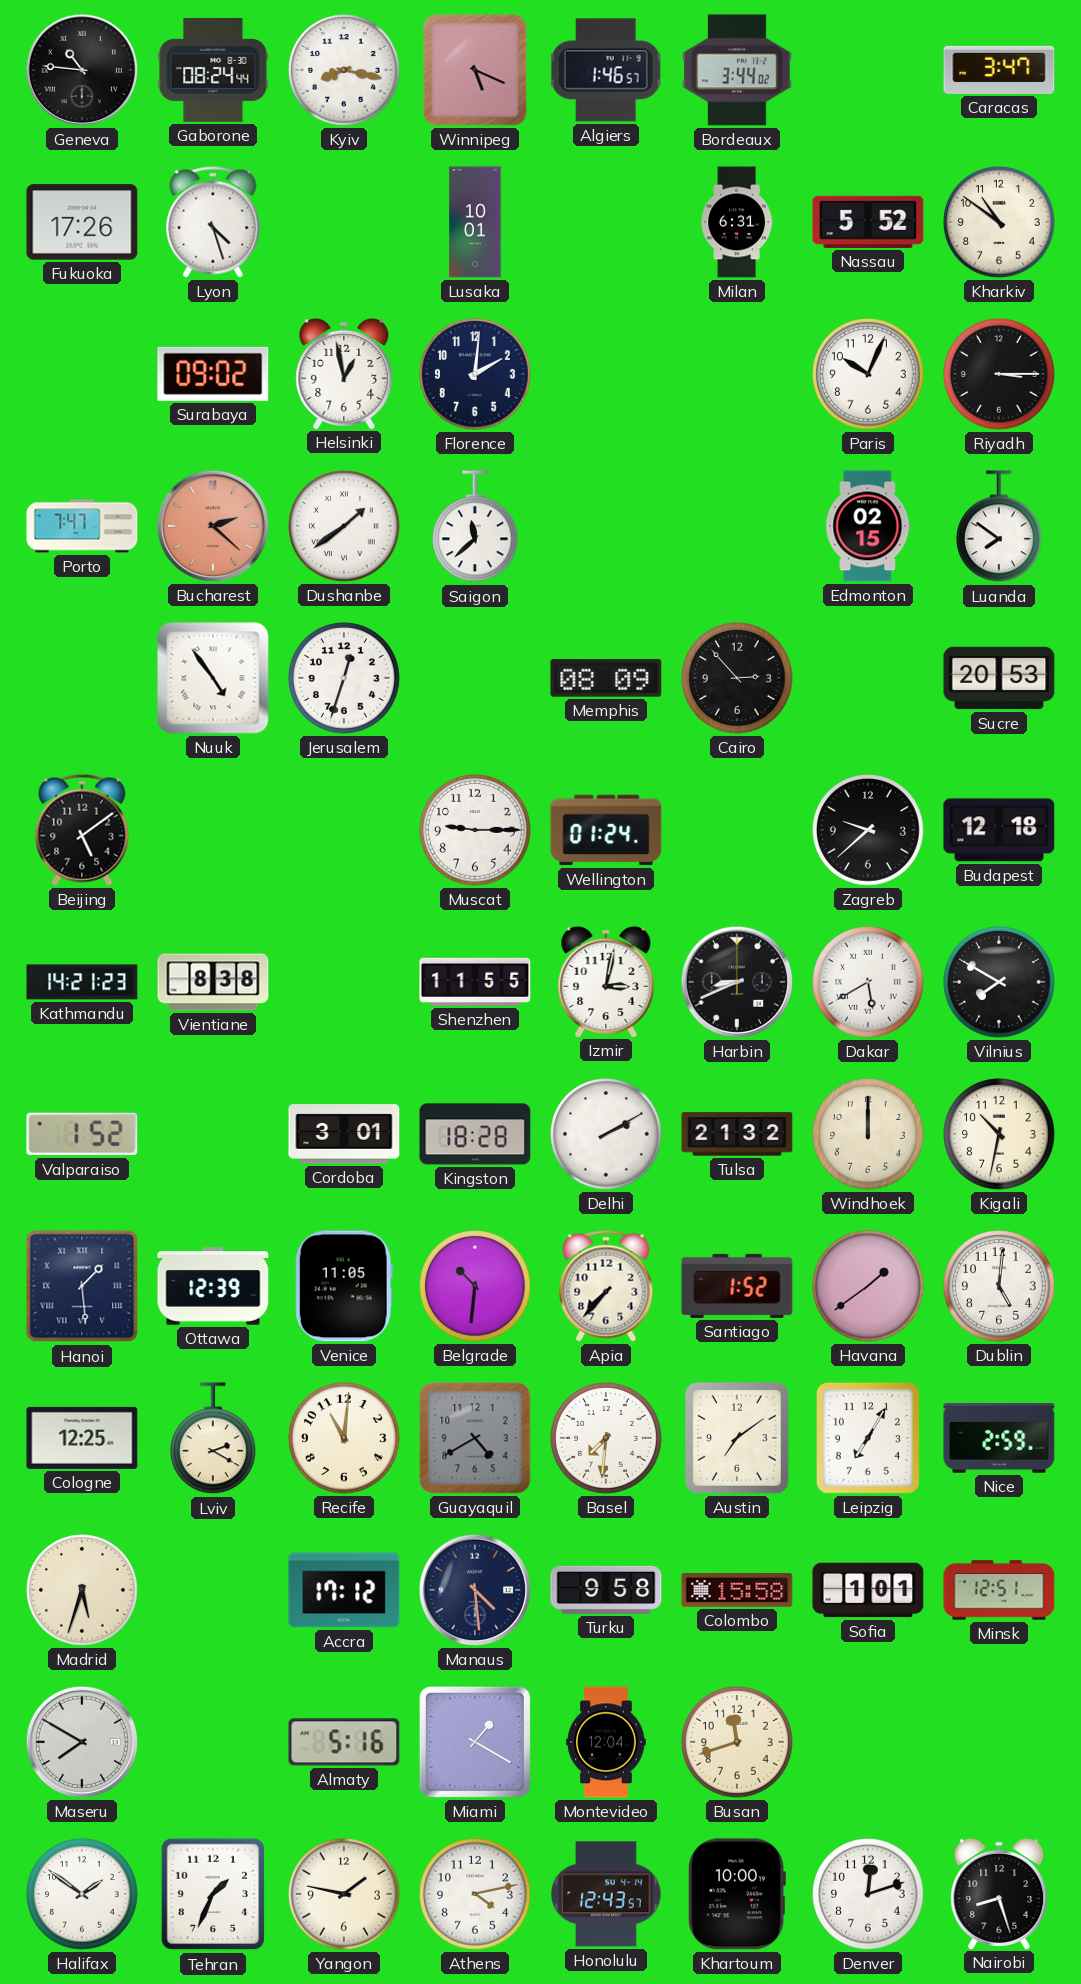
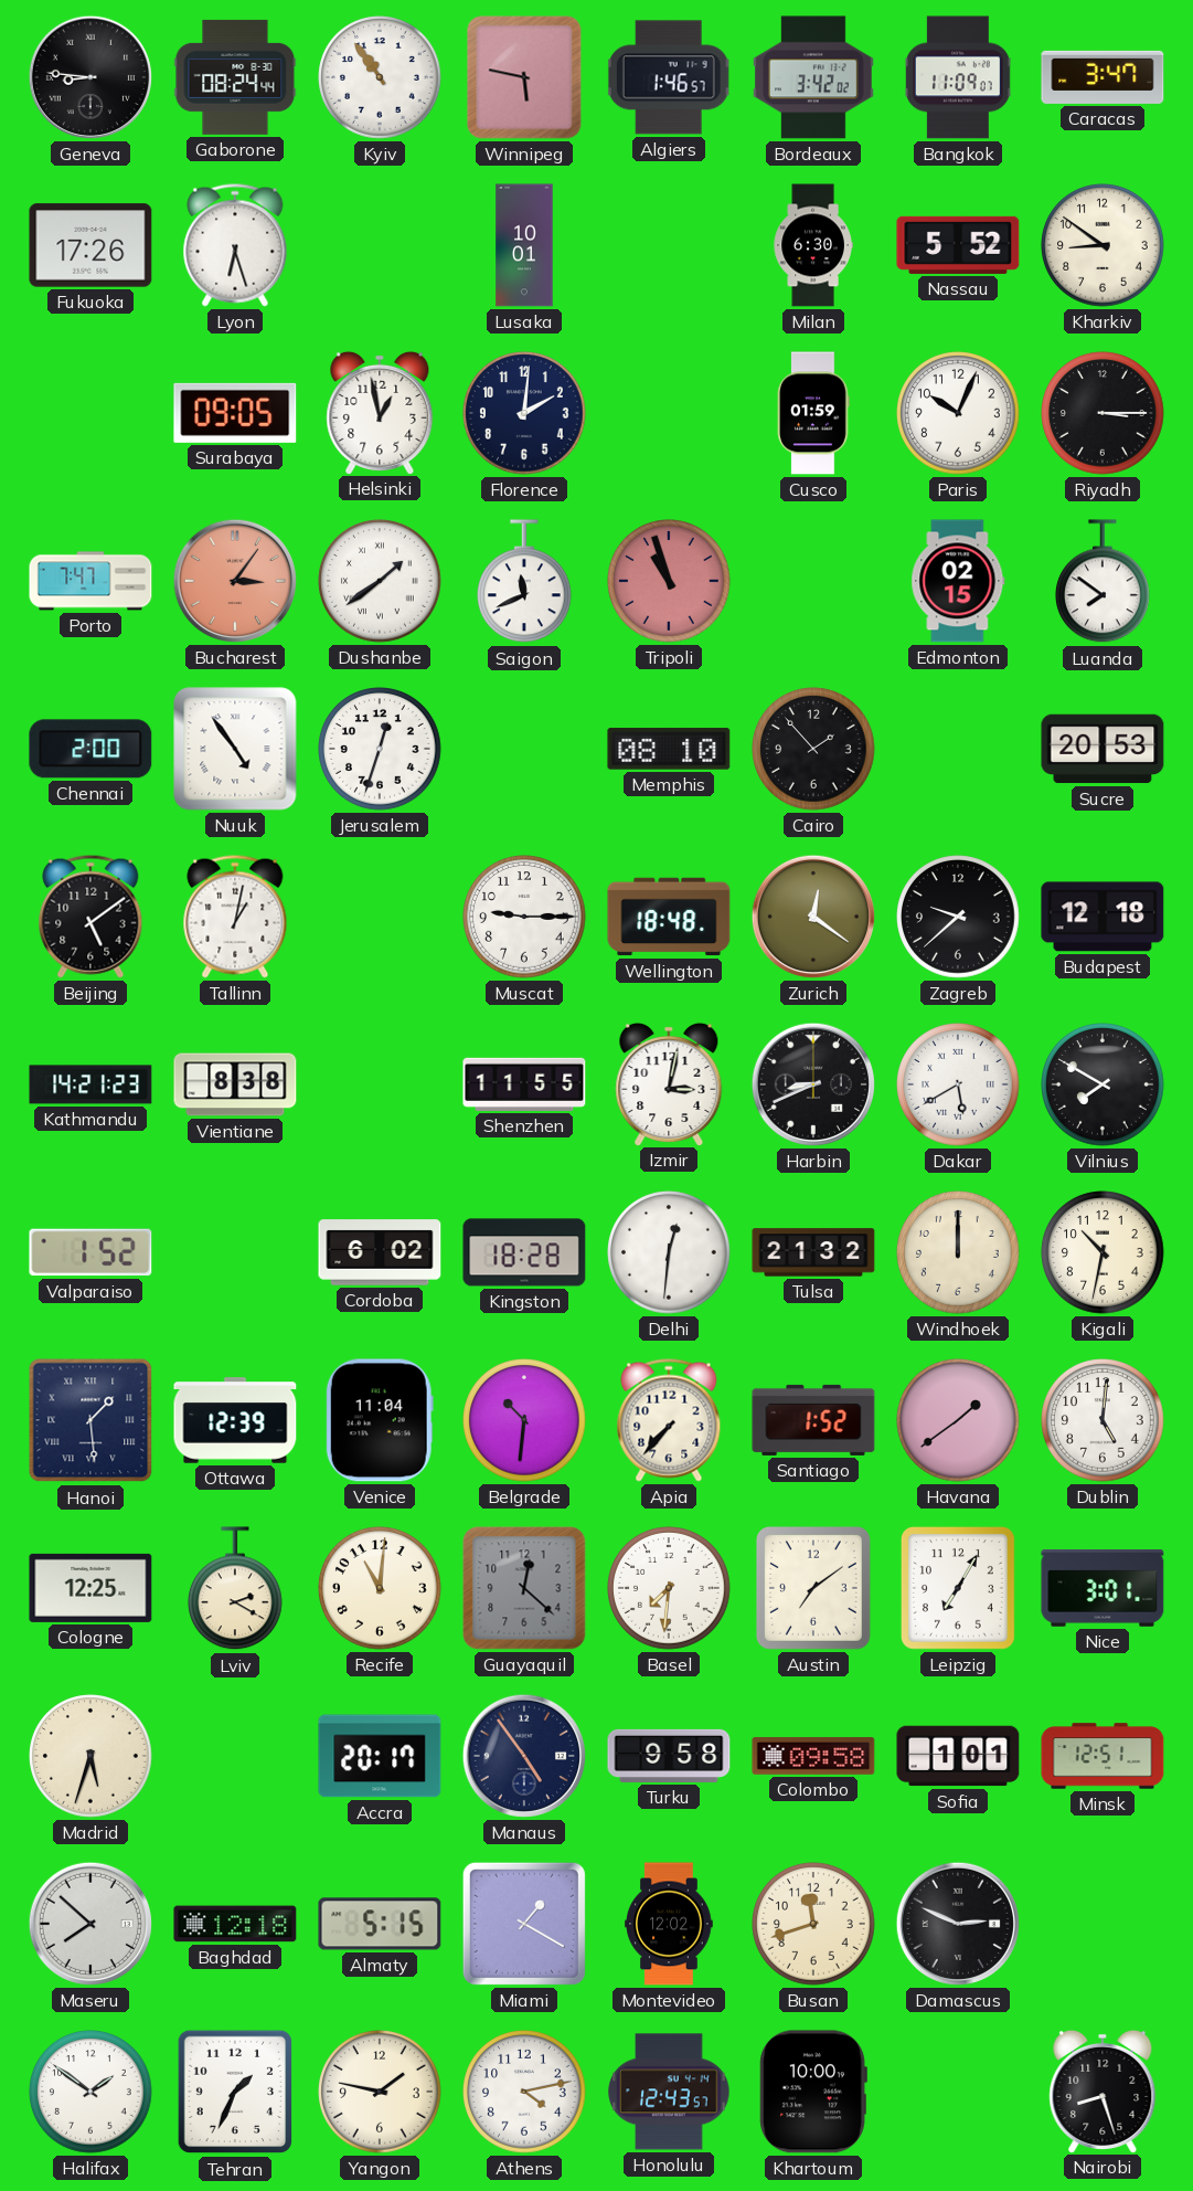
Geneva: 10:46 -> 8:46
Kyiv: 8:17 -> 10:54
Winnipeg: 5:19 -> 5:47
Bordeaux: 3:44 -> 3:42
Bangkok: none -> 11:09
Lyon: 4:27 -> 6:27
Milan: 6:31 -> 6:30
Kharkiv: 10:51 -> 8:51
Surabaya: 09:02 -> 09:05
Cusco: none -> 01:59
Bucharest: 2:22 -> 3:06
Saigon: 11:38 -> 11:41
Tripoli: none -> 10:57
Chennai: none -> 2:00
Memphis: 08:09 -> 08:10
Cairo: 2:53 -> 1:53
Tallinn: none -> 1:02
Wellington: 01:24 -> 18:48
Zurich: none -> 12:21
Cordoba: 3:01 -> 6:02
Delhi: 2:10 -> 12:31
Venice: 11:05 -> 11:04
Guayaquil: 4:40 -> 12:22
Nice: 2:59 -> 3:01
Accra: 17:12 -> 20:17
Manaus: 4:29 -> 4:54
Colombo: 15:58 -> 09:58
Maseru: 7:50 -> 7:52
Baghdad: none -> 12:18
Almaty: 5:16 -> 5:15
Montevideo: 12:04 -> 12:02
Damascus: none -> 2:49
Denver: 12:12 -> none
